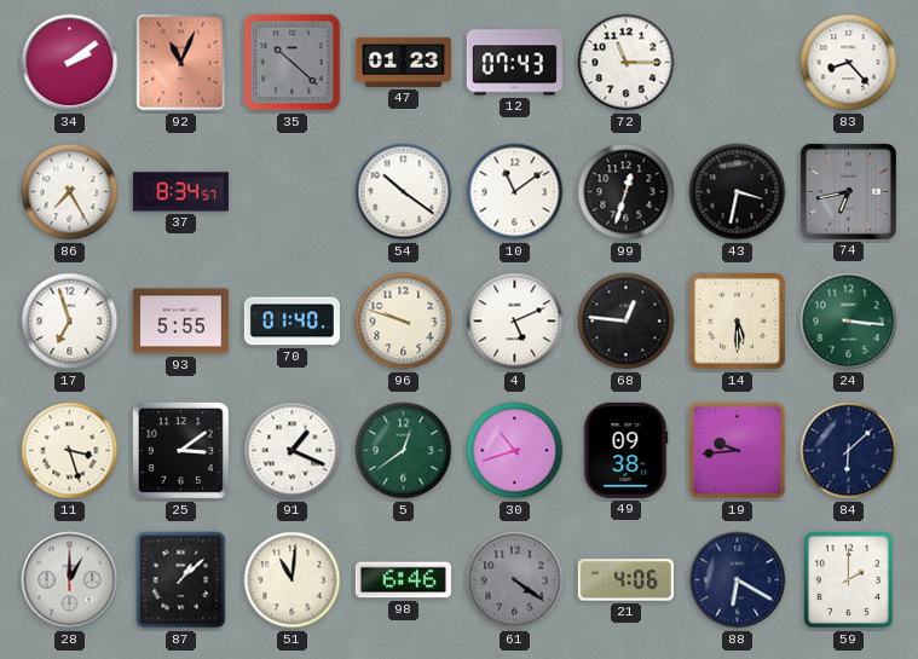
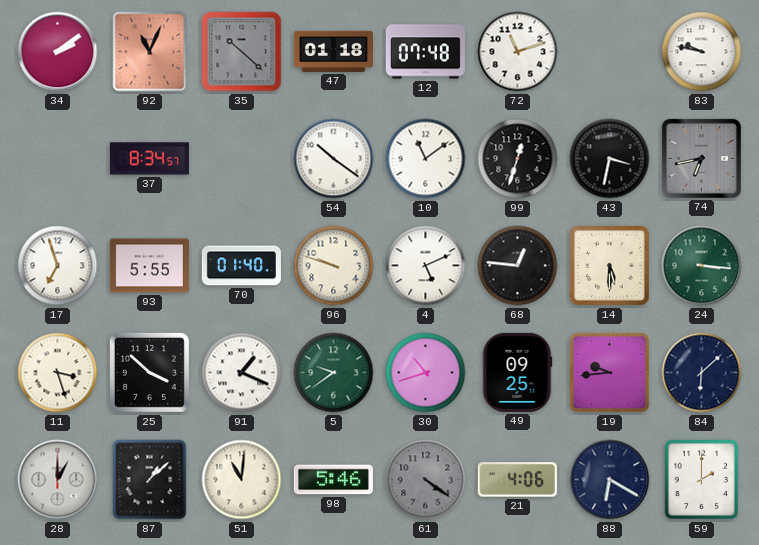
47: 01:23 -> 01:18
12: 07:43 -> 07:48
72: 11:15 -> 11:12
83: 8:23 -> 9:47
86: 7:25 -> none
25: 3:09 -> 3:52
5: 12:39 -> 9:39
49: 09:38 -> 09:25
98: 6:46 -> 5:46
